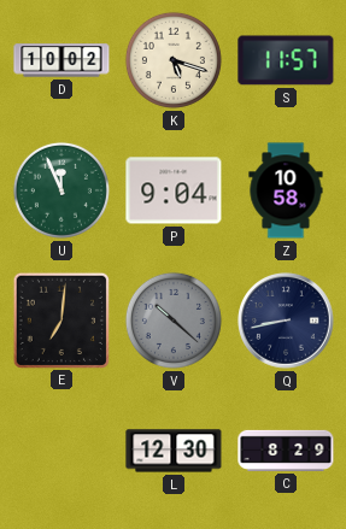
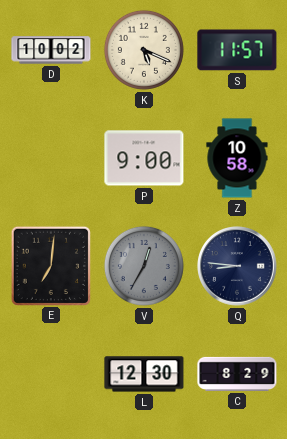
K: 5:18 -> 5:19
U: 11:56 -> none
P: 9:04 -> 9:00
V: 10:22 -> 12:35
Q: 8:43 -> 8:46
